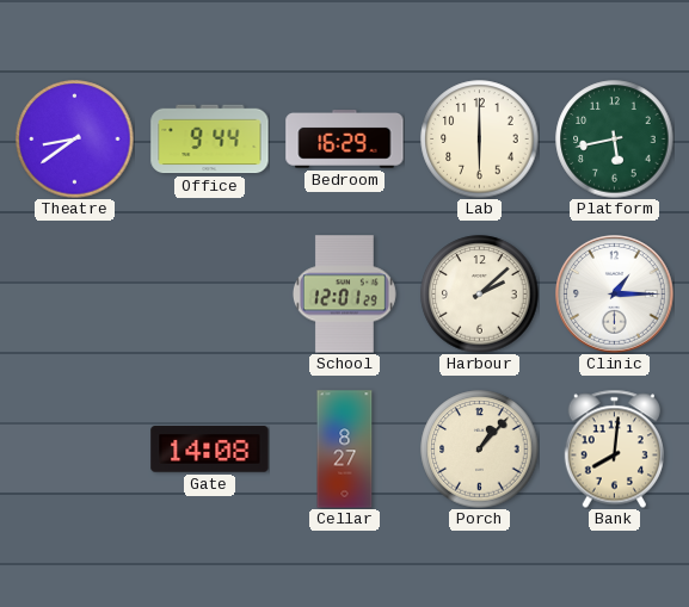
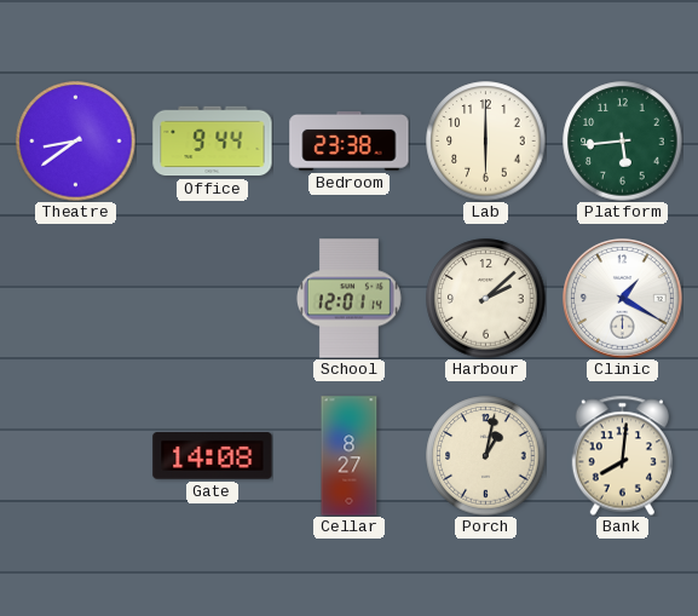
Bedroom: 16:29 -> 23:38
Platform: 5:43 -> 5:44
School: 12:01:29 -> 12:01:14
Clinic: 1:15 -> 1:20
Porch: 1:07 -> 1:02
